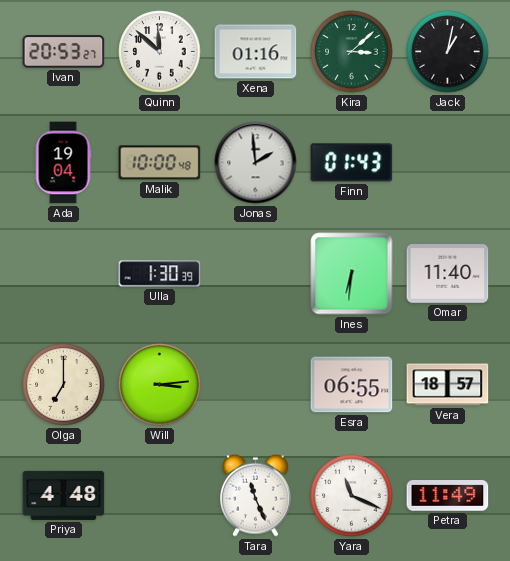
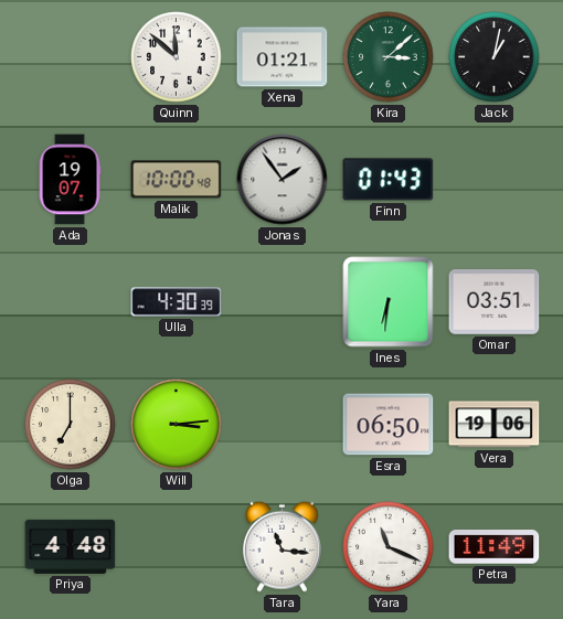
Ivan: 20:53 -> none
Xena: 01:16 -> 01:21
Ada: 19:04 -> 19:07
Jonas: 1:59 -> 1:54
Ulla: 1:30 -> 4:30
Omar: 11:40 -> 03:51
Esra: 06:55 -> 06:50
Vera: 18:57 -> 19:06
Tara: 11:26 -> 11:16
